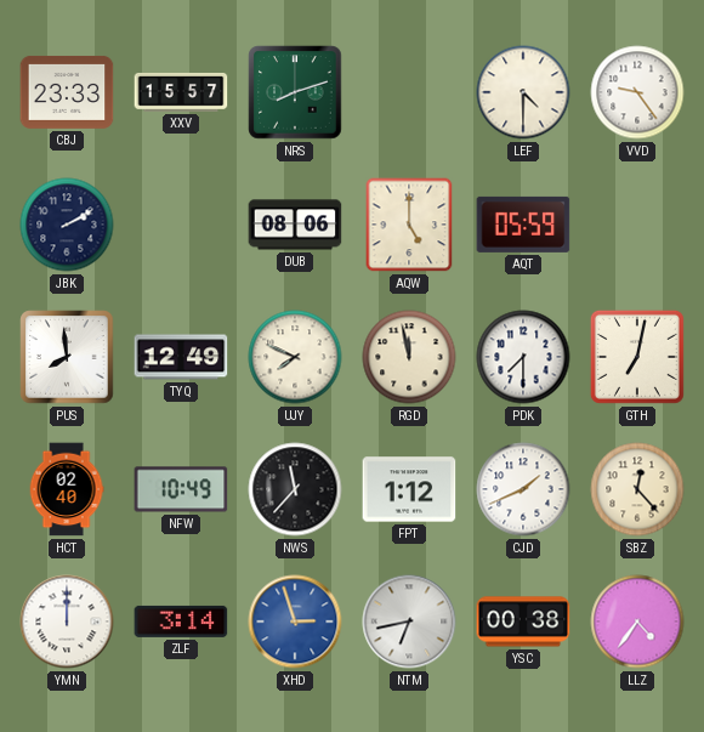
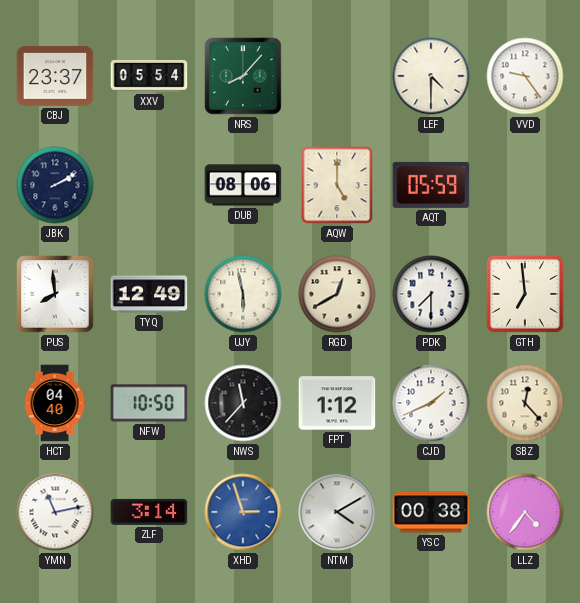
CBJ: 23:33 -> 23:37
XXV: 15:57 -> 05:54
NRS: 8:12 -> 8:07
UJY: 7:49 -> 5:58
RGD: 11:58 -> 12:40
GTH: 7:02 -> 6:59
HCT: 02:40 -> 04:40
NFW: 10:49 -> 10:50
YMN: 12:00 -> 11:13
NTM: 6:43 -> 4:10
